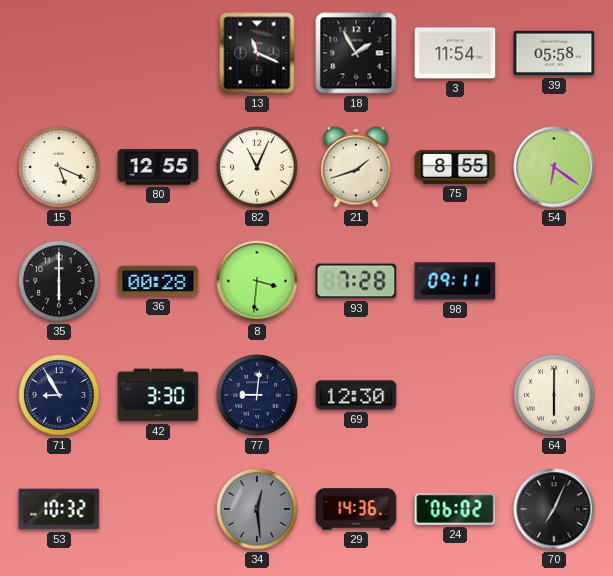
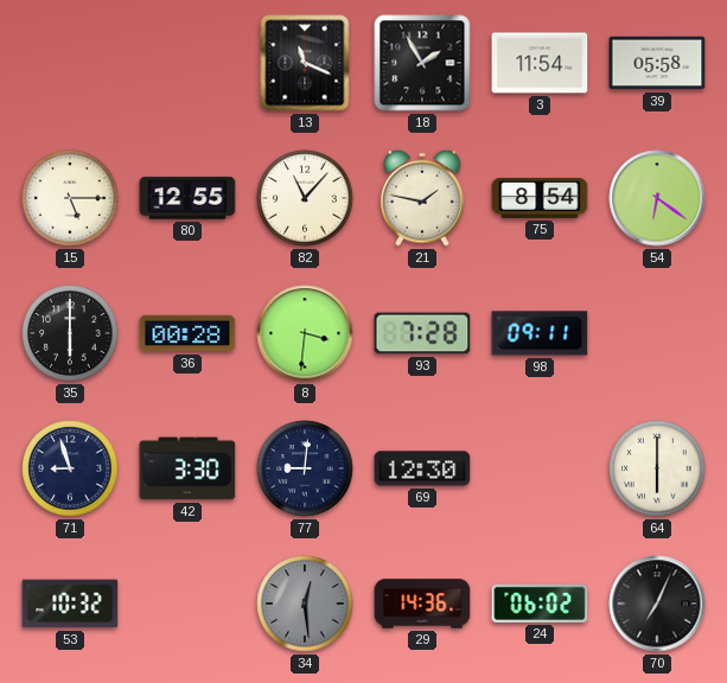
15: 5:19 -> 5:15
82: 11:04 -> 11:07
21: 1:42 -> 1:47
75: 8:55 -> 8:54
71: 8:55 -> 8:57
